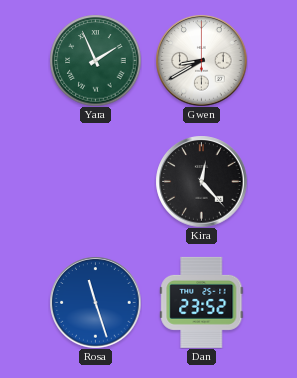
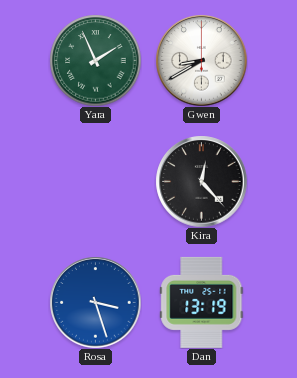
Rosa: 11:27 -> 3:27
Dan: 23:52 -> 13:19
